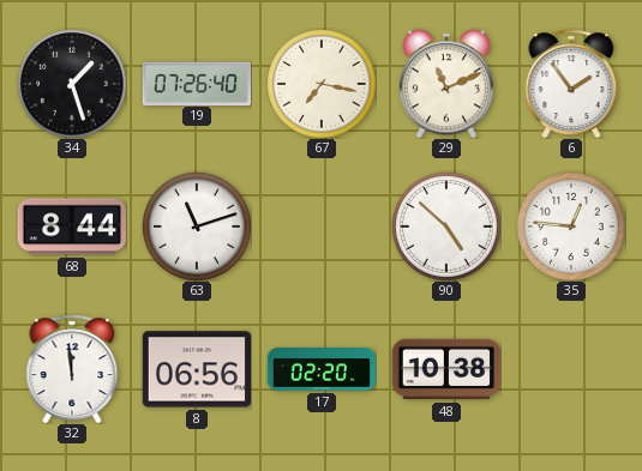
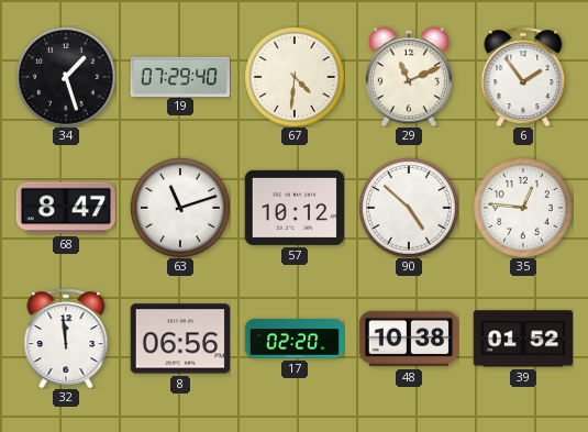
19: 07:26 -> 07:29
67: 7:17 -> 4:31
68: 8:44 -> 8:47
57: none -> 10:12
39: none -> 01:52
